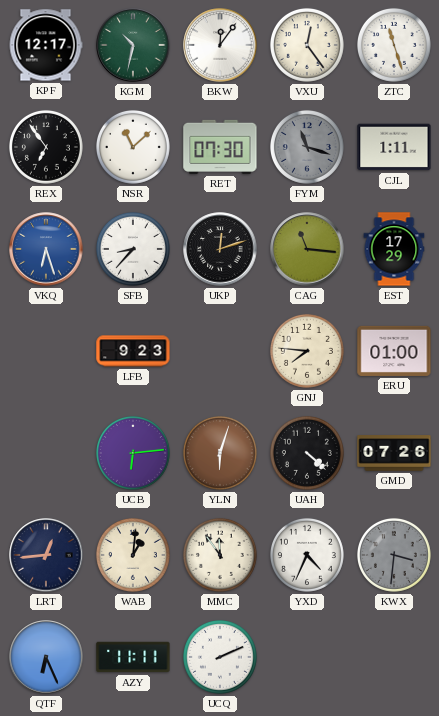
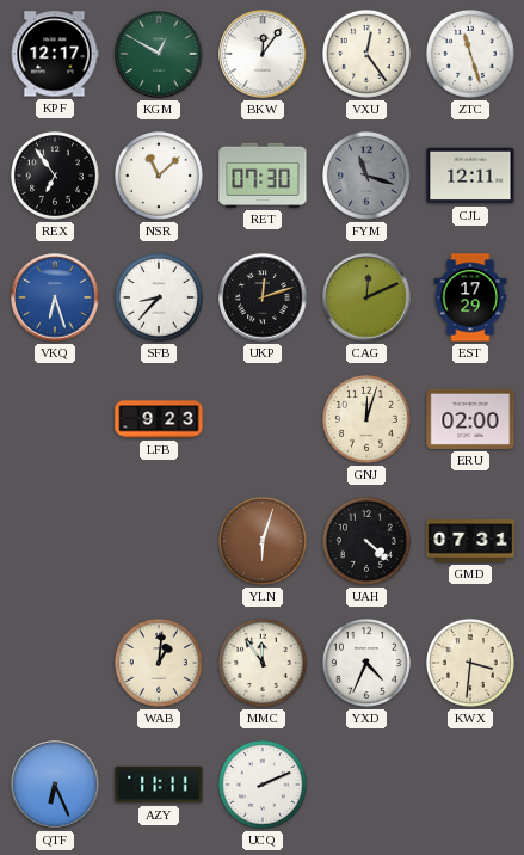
KGM: 10:32 -> 12:50
CJL: 1:11 -> 12:11
CAG: 11:16 -> 12:11
GNJ: 7:46 -> 12:03
ERU: 01:00 -> 02:00
UCB: 6:14 -> none
GMD: 07:26 -> 07:31
LRT: 12:44 -> none
KWX dial: grey -> cream
